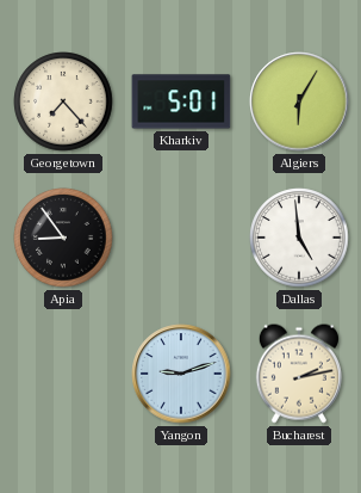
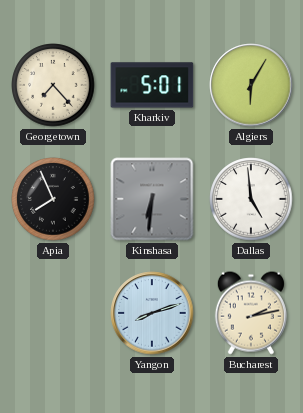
Apia: 8:54 -> 7:56
Kinshasa: none -> 6:31
Yangon: 9:12 -> 8:12
